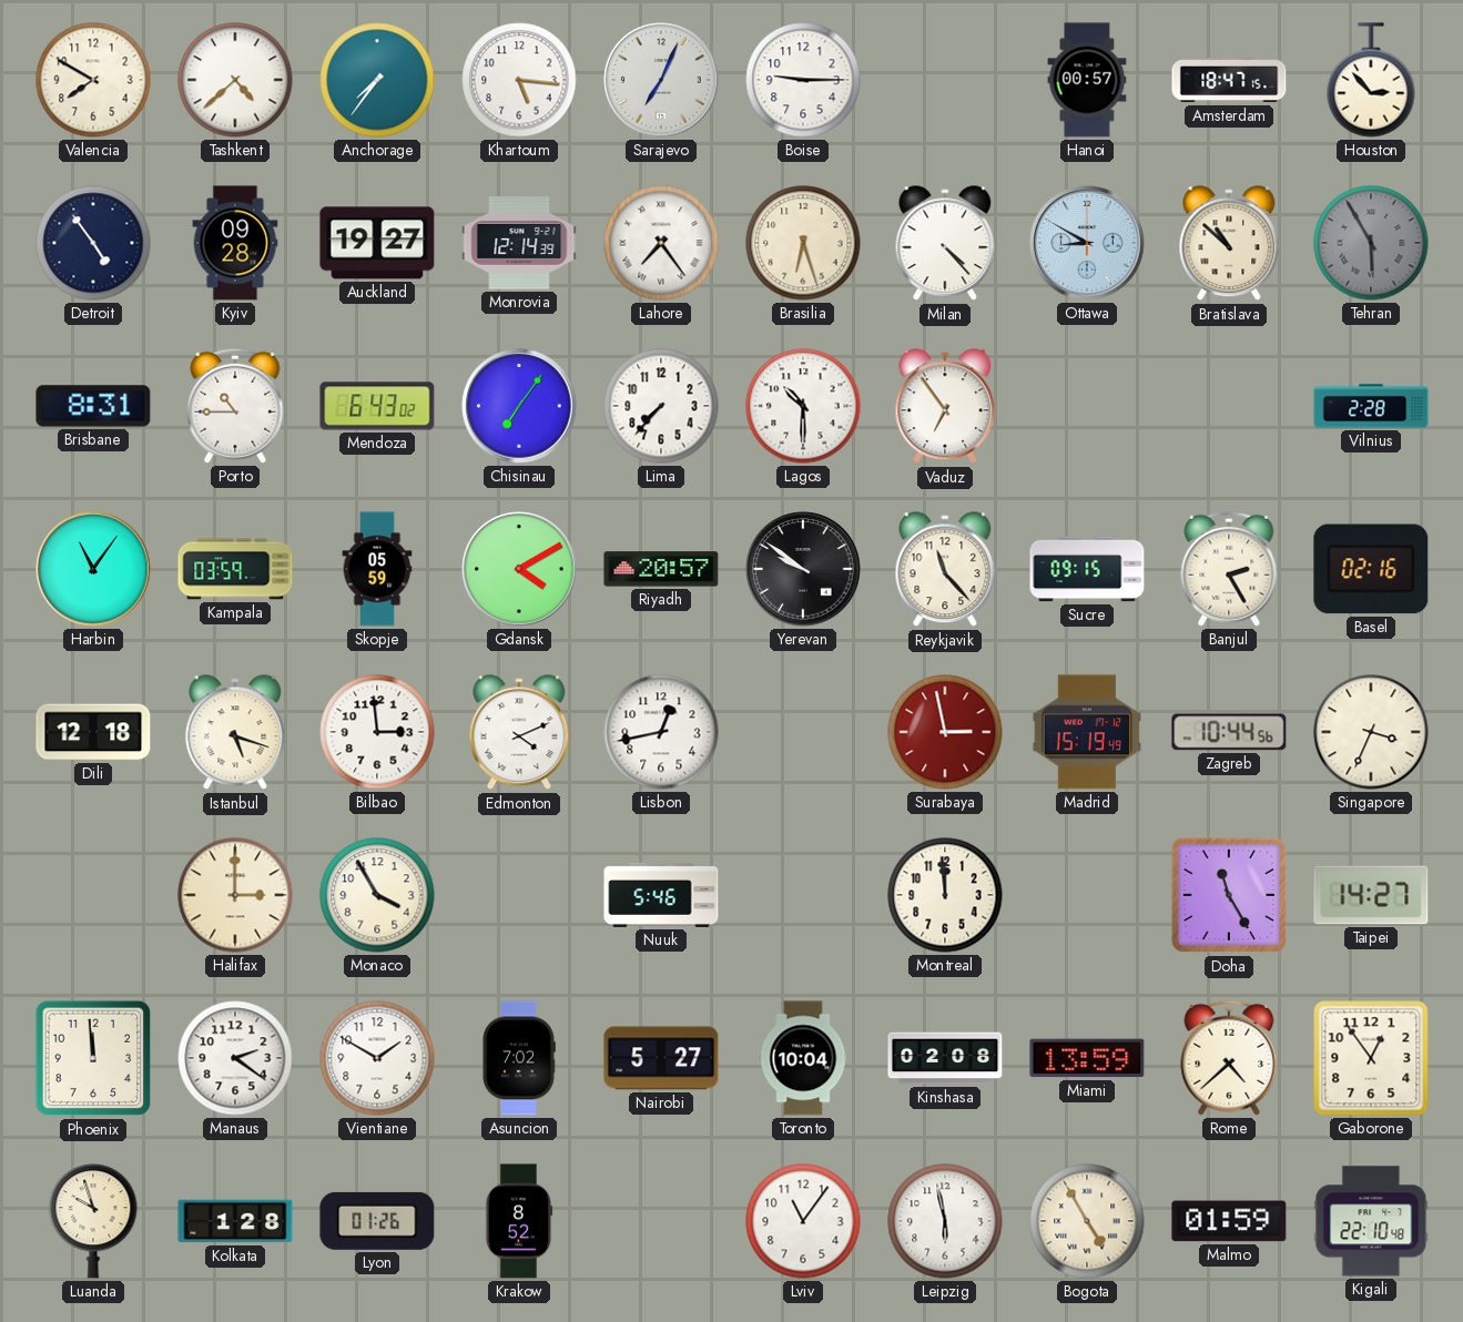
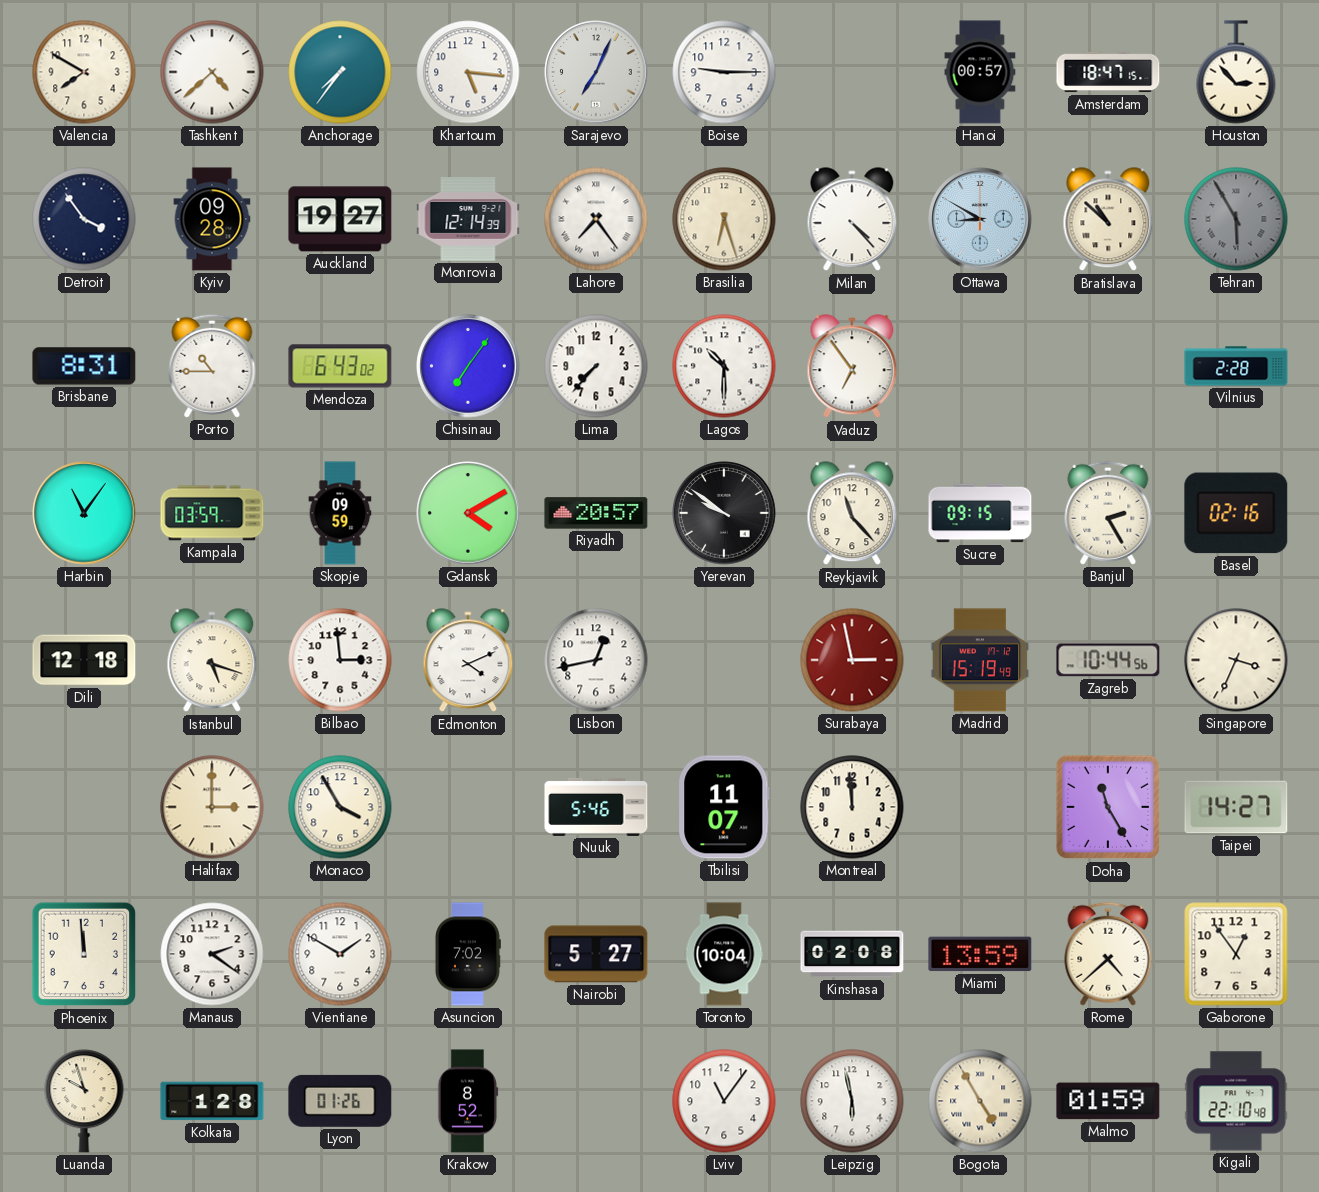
Detroit: 4:54 -> 3:54
Skopje: 05:59 -> 09:59
Tbilisi: none -> 11:07
